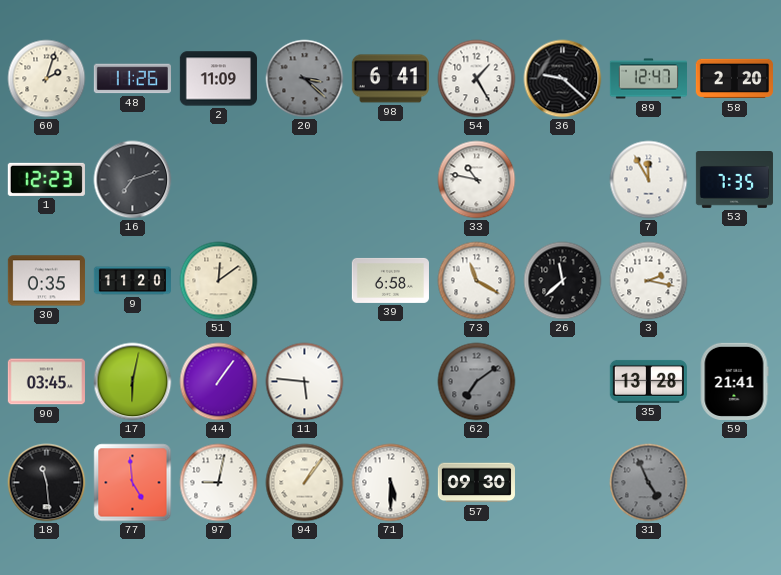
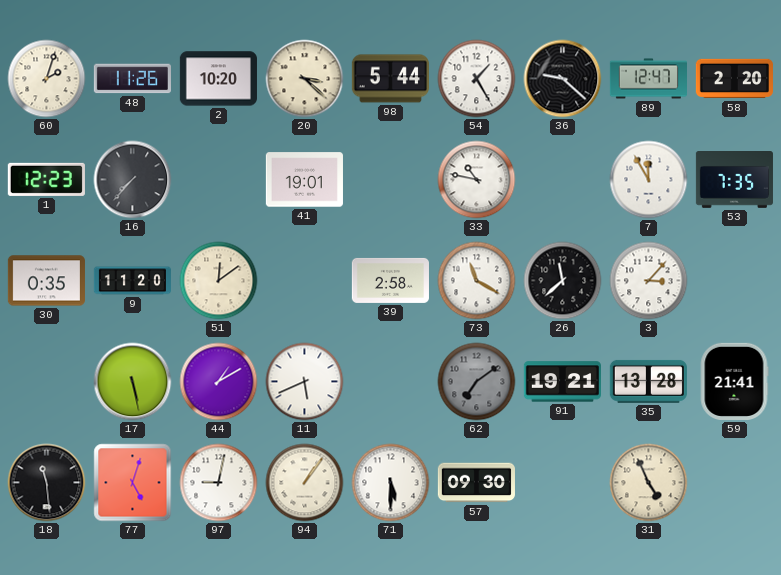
2: 11:09 -> 10:20
20 dial: grey -> cream
98: 6:41 -> 5:44
16: 7:12 -> 7:37
41: none -> 19:01
39: 6:58 -> 2:58
3: 2:17 -> 3:07
90: 03:45 -> none
17: 6:02 -> 5:28
44: 1:06 -> 1:10
11: 5:46 -> 5:41
91: none -> 19:21
77: 4:59 -> 5:03
31 dial: grey -> cream
